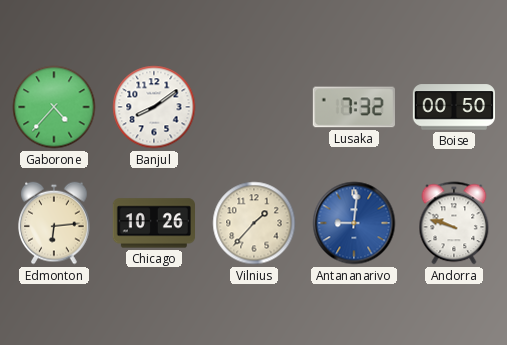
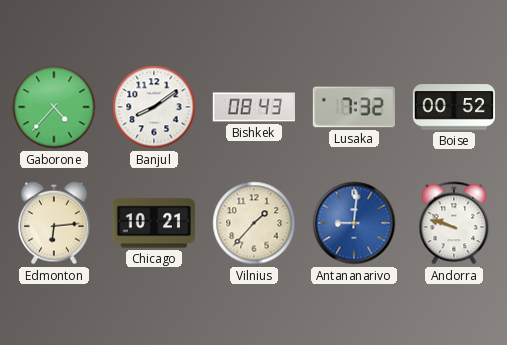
Bishkek: none -> 08:43
Boise: 00:50 -> 00:52
Chicago: 10:26 -> 10:21
